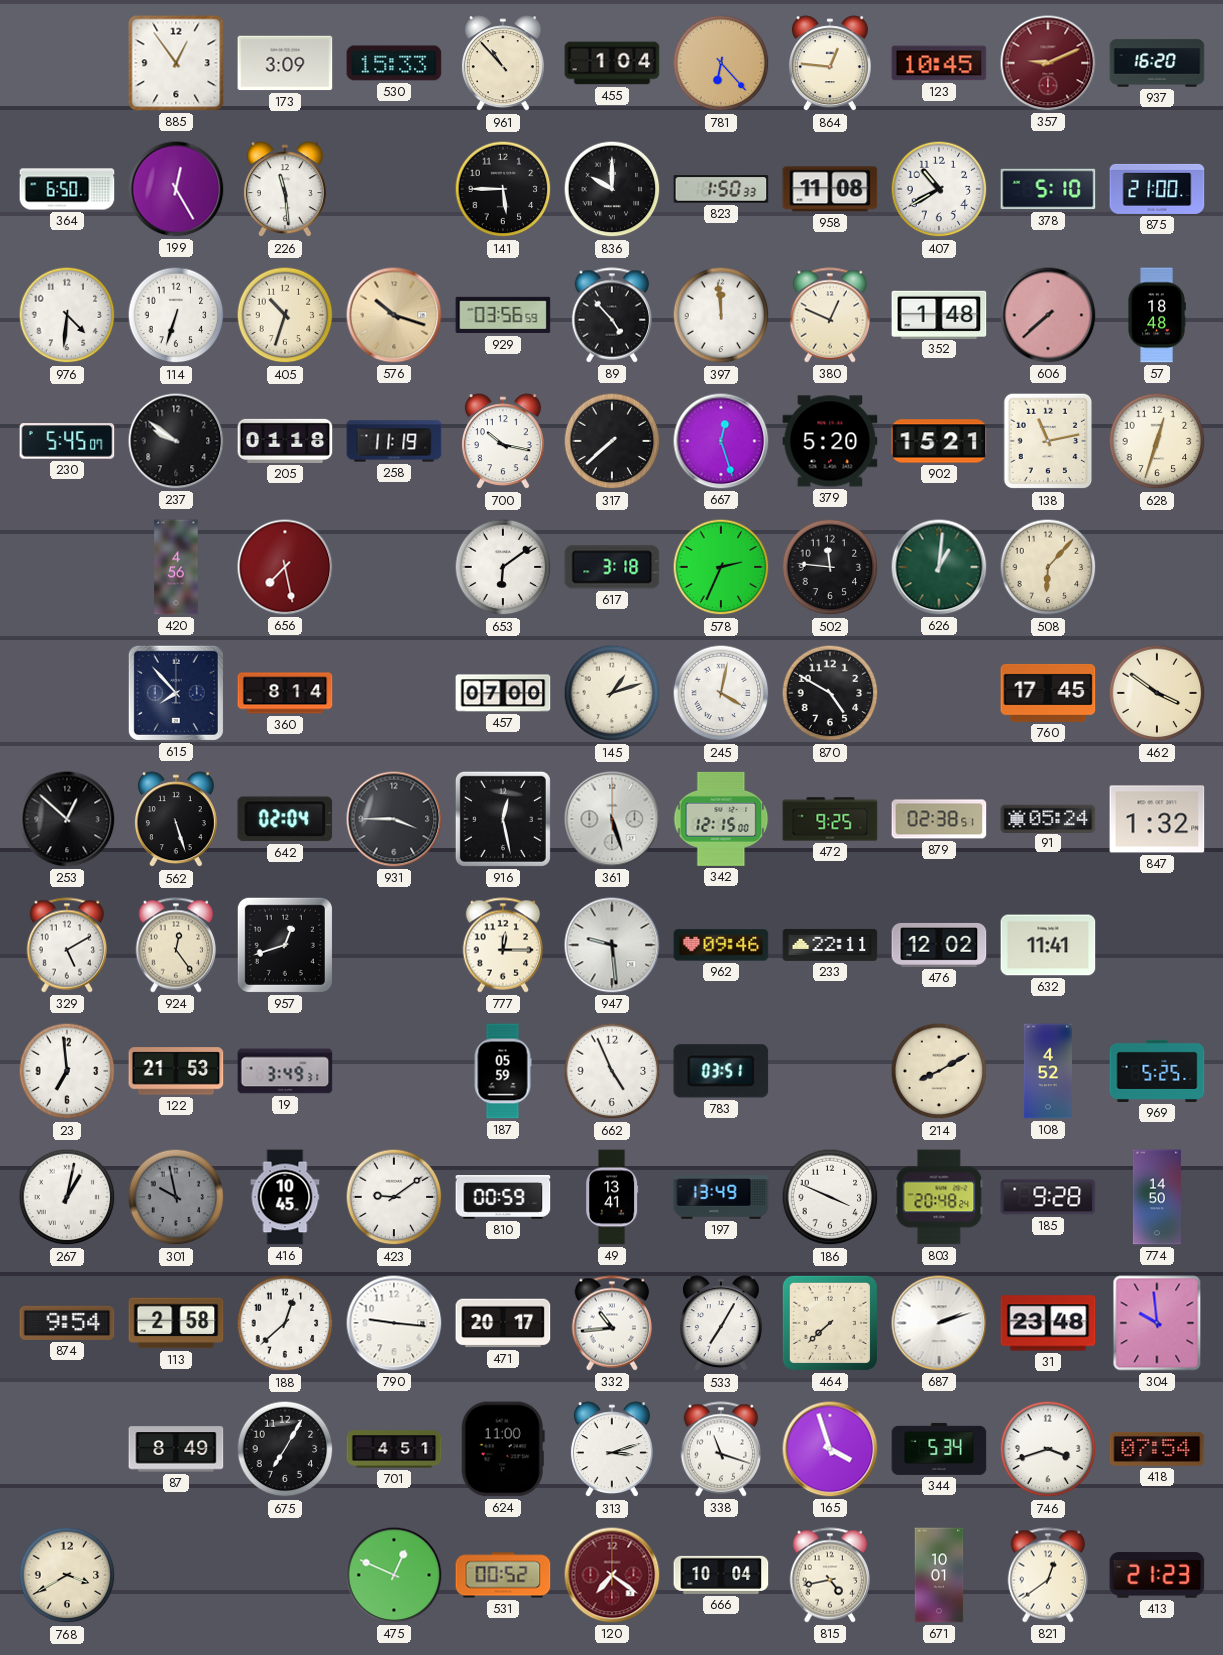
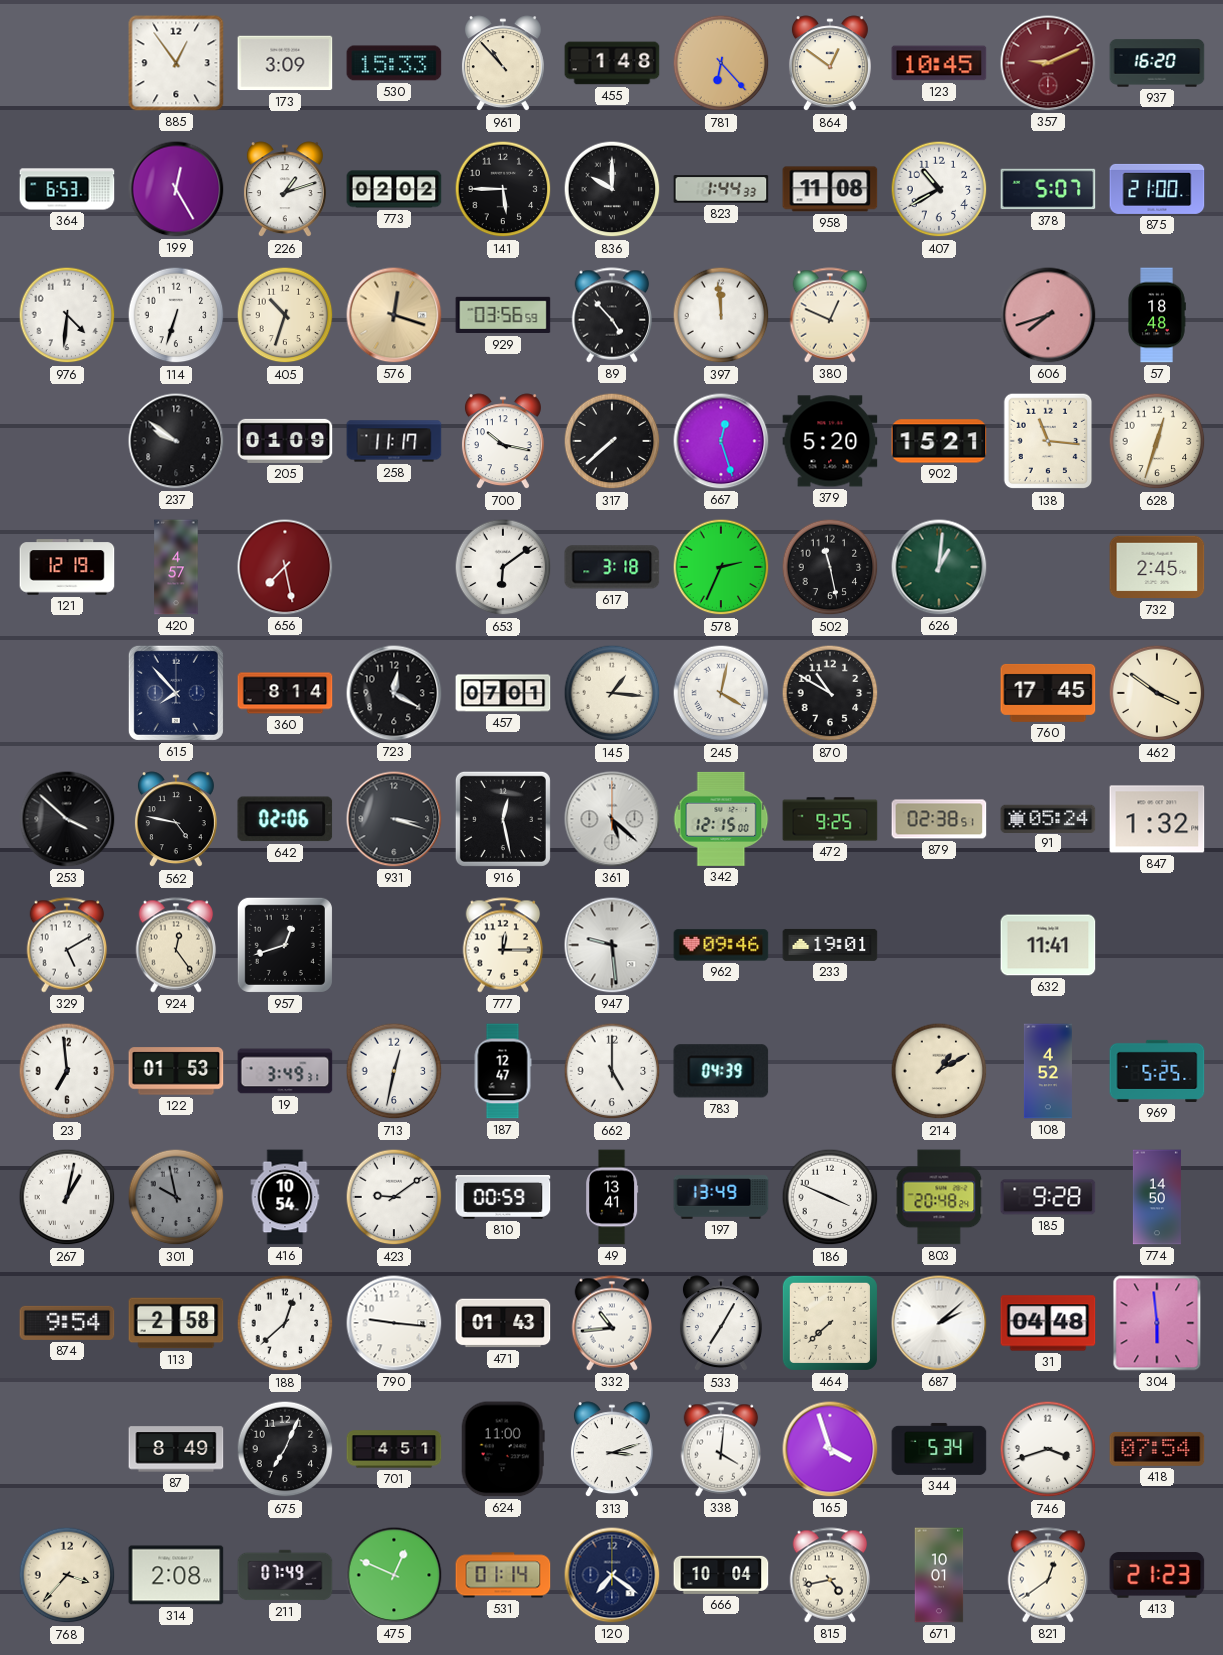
455: 1:04 -> 1:48
864: 12:46 -> 12:51
364: 6:50 -> 6:53
226: 11:29 -> 1:12
773: none -> 02:02
823: 1:50 -> 1:44
378: 5:10 -> 5:07
576: 10:18 -> 12:18
352: 1:48 -> none
606: 7:38 -> 7:42
230: 5:45 -> none
205: 01:18 -> 01:09
258: 11:19 -> 11:17
138: 11:13 -> 11:16
121: none -> 12:19
420: 4:56 -> 4:57
502: 11:46 -> 11:28
508: 6:07 -> none
732: none -> 2:45
723: none -> 12:20
457: 07:00 -> 07:01
145: 1:12 -> 1:16
870: 4:50 -> 10:50
253: 12:52 -> 3:52
562: 5:27 -> 4:47
642: 02:04 -> 02:06
931: 3:45 -> 3:18
361: 5:27 -> 5:22
233: 22:11 -> 19:01
476: 12:02 -> none
122: 21:53 -> 01:53
713: none -> 12:32
187: 05:59 -> 12:47
662: 4:56 -> 5:00
783: 03:51 -> 04:39
214: 8:10 -> 1:10
416: 10:45 -> 10:54
471: 20:17 -> 01:43
687: 2:12 -> 2:08
31: 23:48 -> 04:48
304: 9:59 -> 5:59
675: 7:05 -> 7:04
338: 11:18 -> 4:01
768: 3:40 -> 3:37
314: none -> 2:08
211: none -> 07:49
531: 00:52 -> 01:14
120 dial: burgundy -> navy
